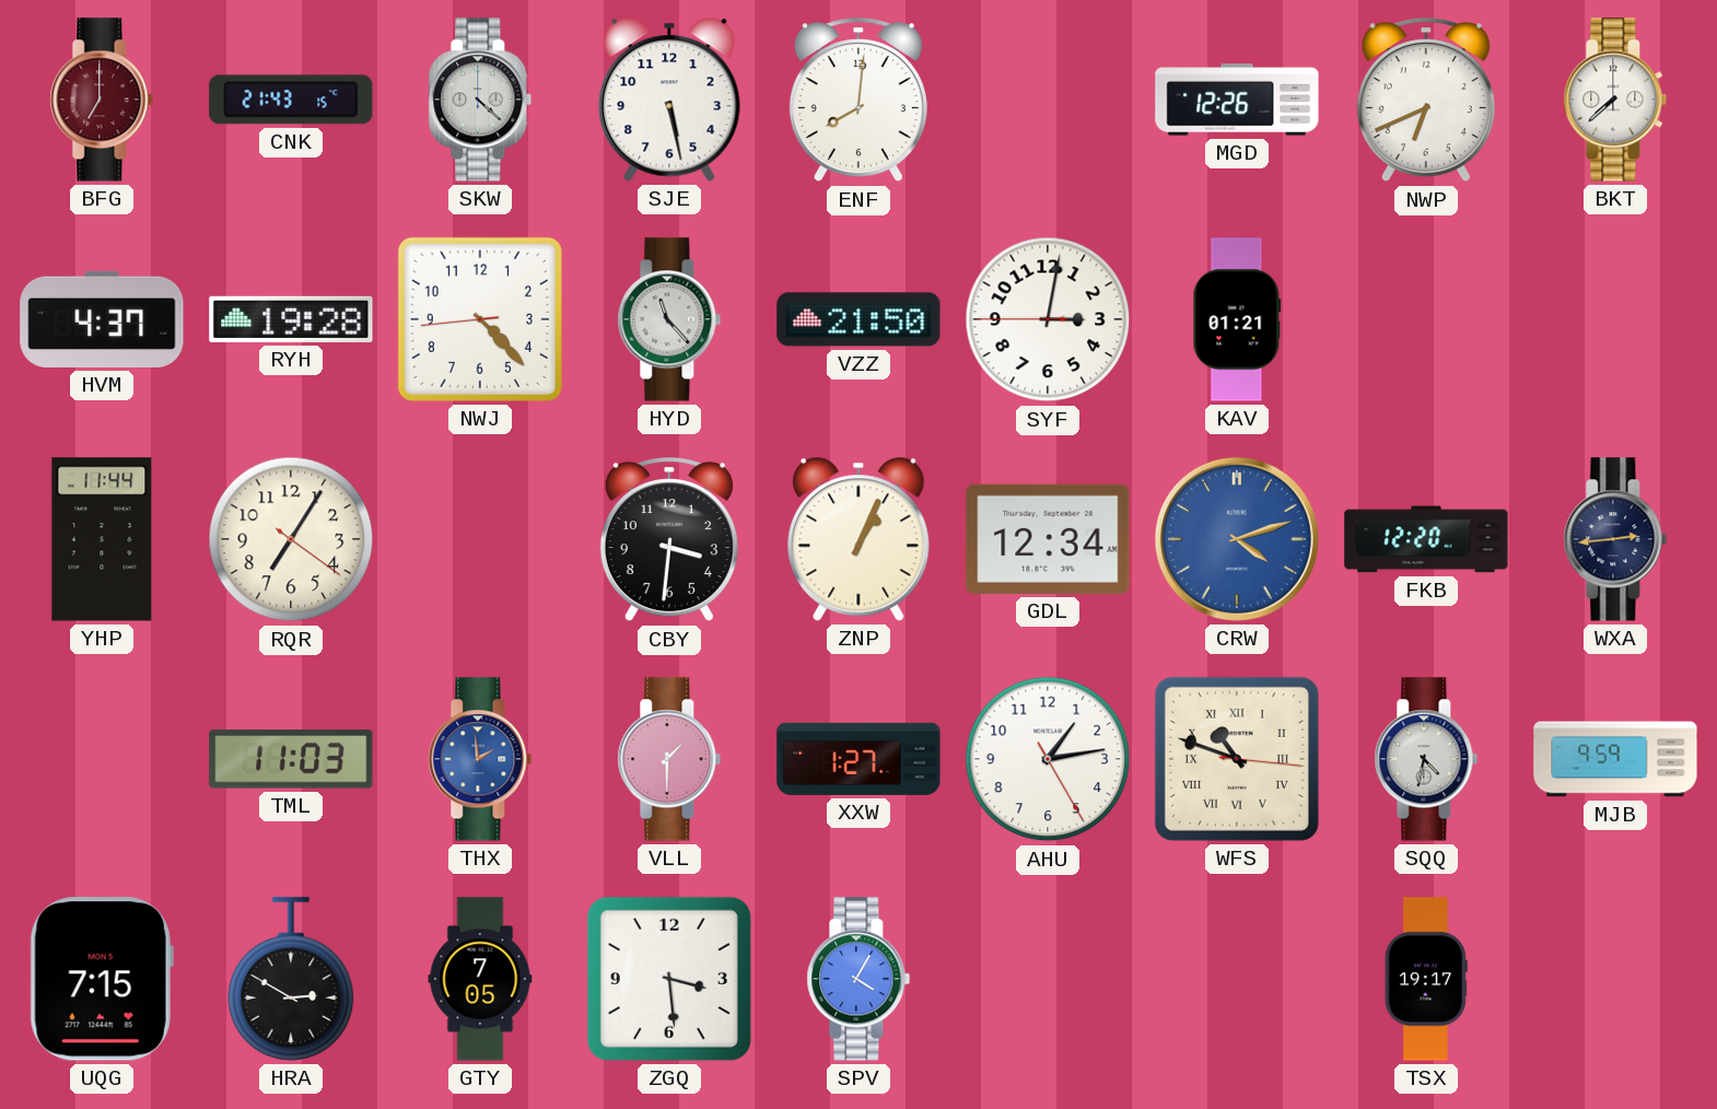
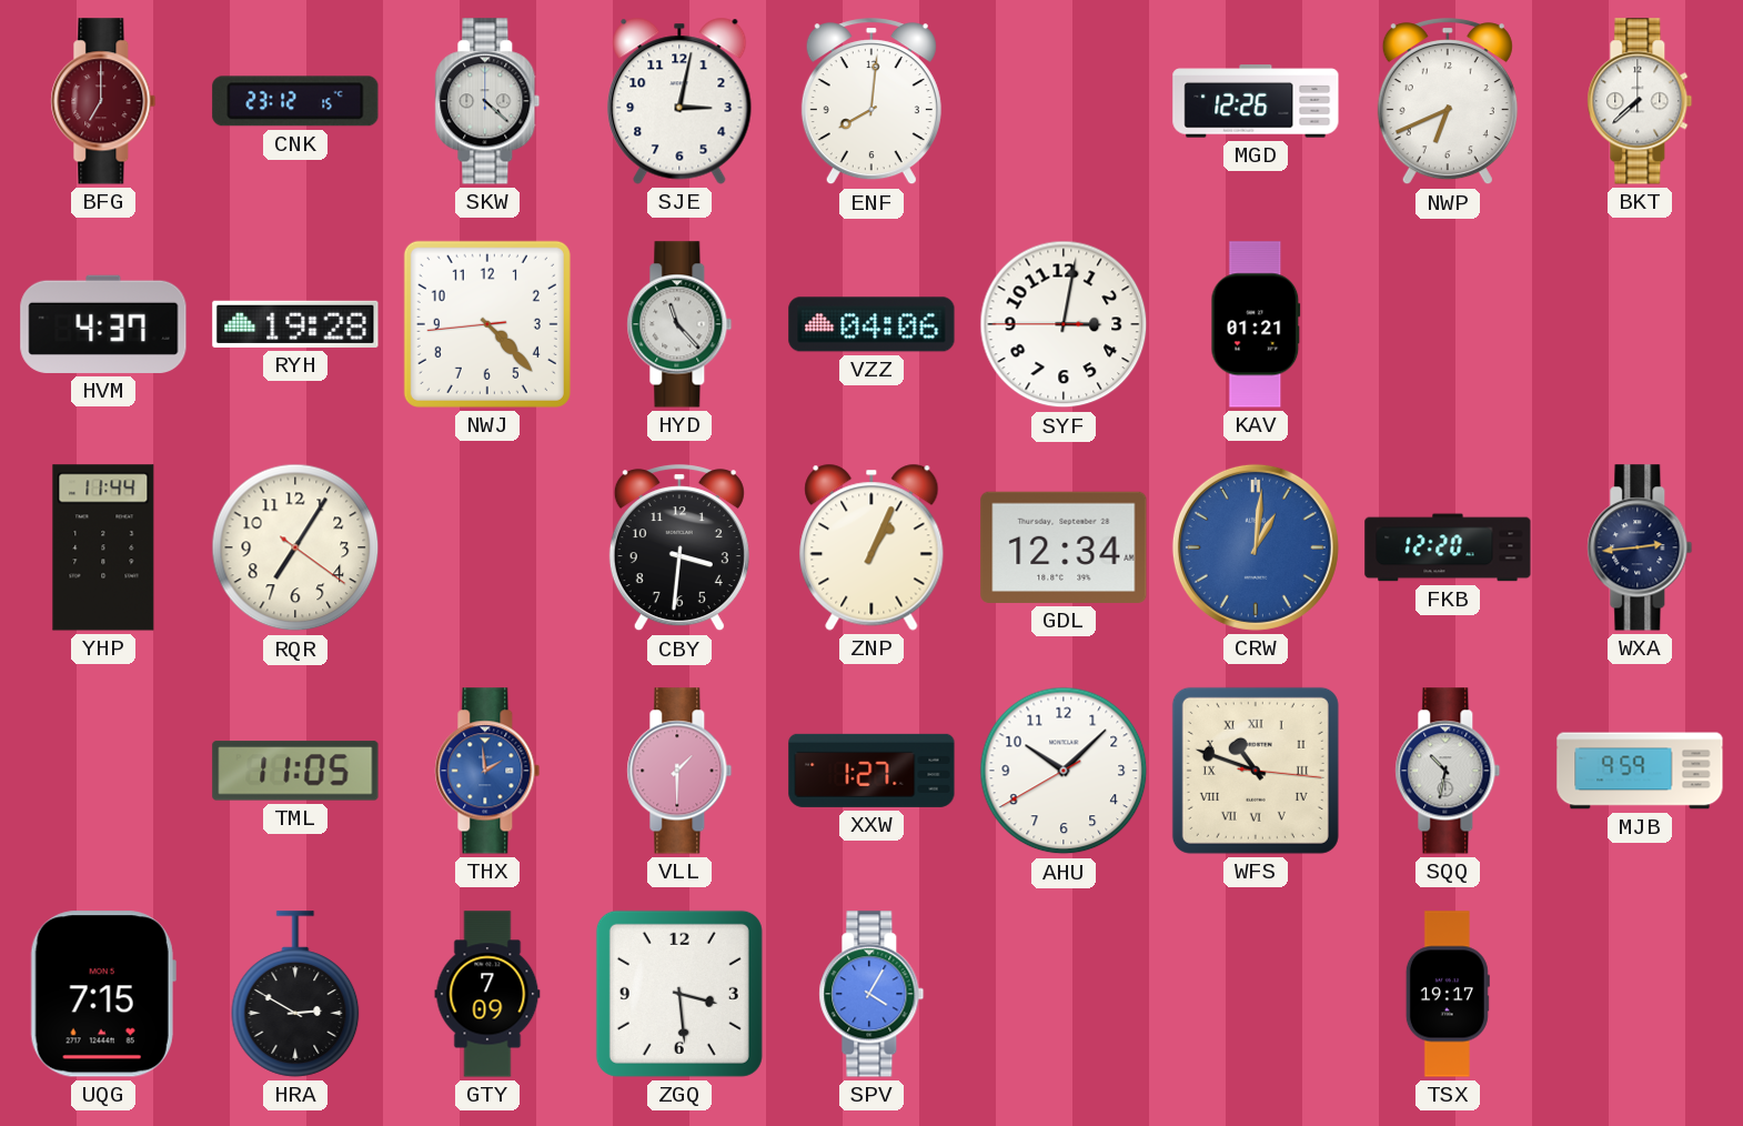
CNK: 21:43 -> 23:12
SJE: 5:28 -> 3:02
VZZ: 21:50 -> 04:06
CRW: 4:12 -> 1:01
TML: 11:03 -> 11:05
AHU: 1:13 -> 10:07
SQQ: 4:32 -> 10:32
GTY: 7:05 -> 7:09
